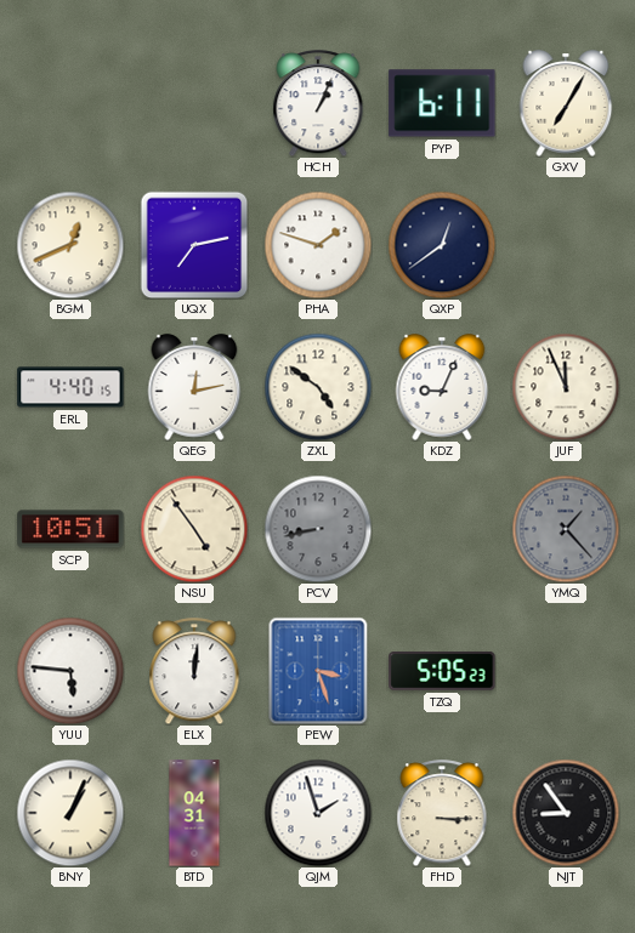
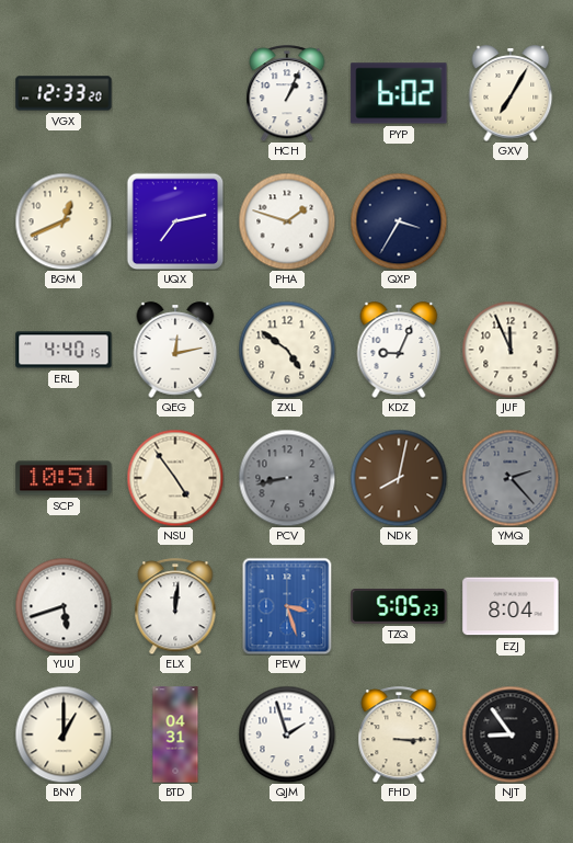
VGX: none -> 12:33
PYP: 6:11 -> 6:02
QXP: 12:39 -> 3:35
NDK: none -> 8:02
YMQ: 1:23 -> 2:23
YUU: 5:46 -> 5:42
EZJ: none -> 8:04
BNY: 1:04 -> 1:00
